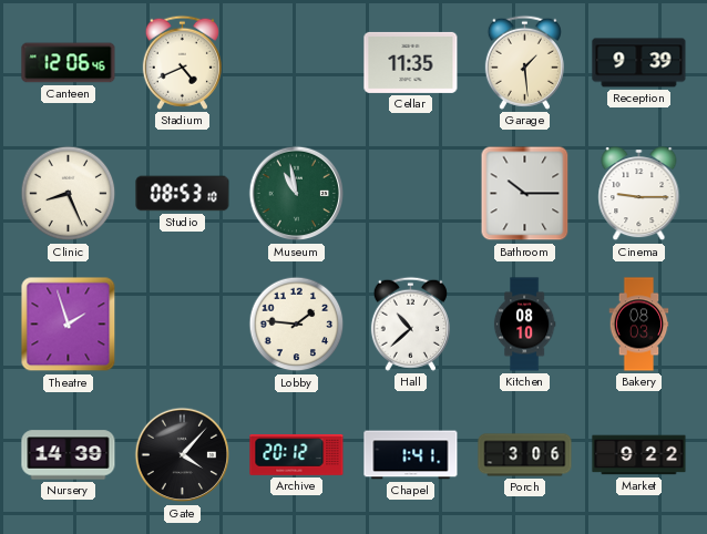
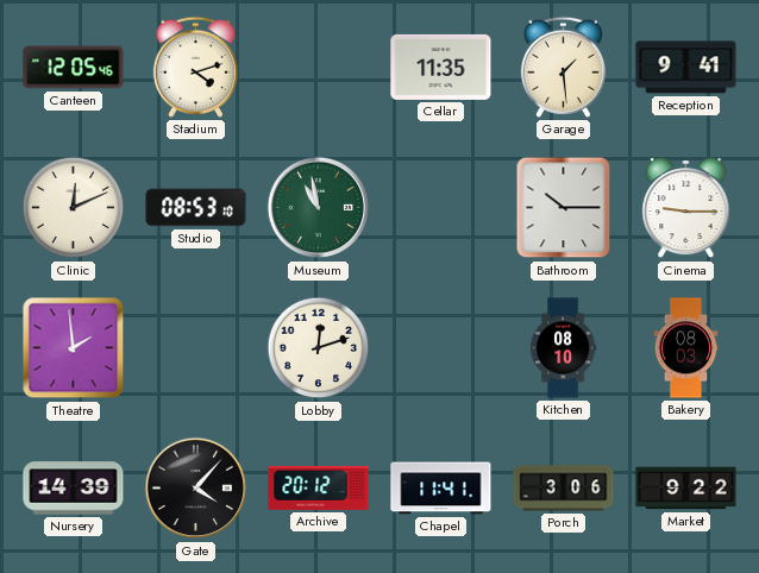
Canteen: 12:06 -> 12:05
Stadium: 4:41 -> 4:12
Reception: 9:39 -> 9:41
Clinic: 8:26 -> 12:11
Theatre: 1:57 -> 1:59
Lobby: 1:46 -> 12:12
Hall: 10:38 -> none
Chapel: 1:41 -> 11:41
